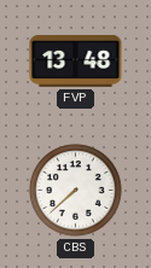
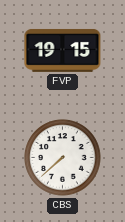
FVP: 13:48 -> 19:15
